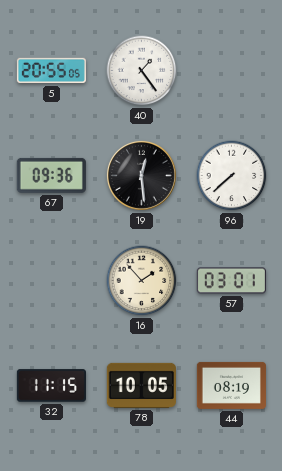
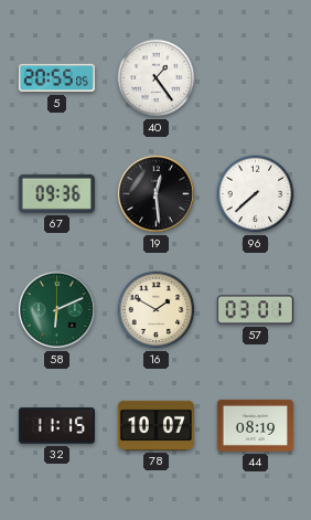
58: none -> 6:11
16: 1:53 -> 1:50
78: 10:05 -> 10:07
